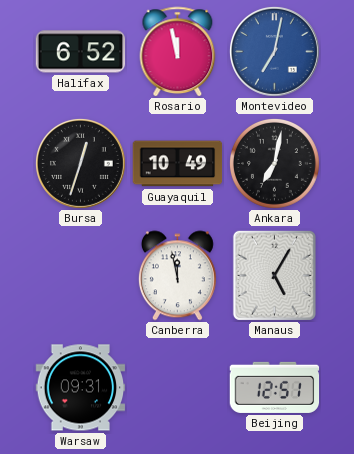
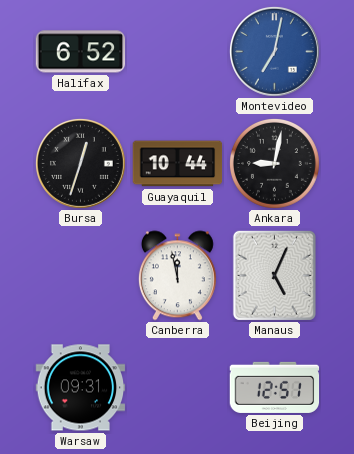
Rosario: 11:58 -> none
Guayaquil: 10:49 -> 10:44
Ankara: 7:02 -> 9:02
Manaus: 5:05 -> 5:04
